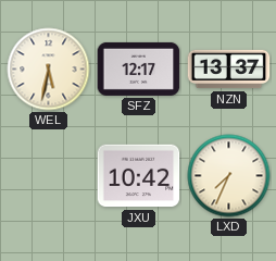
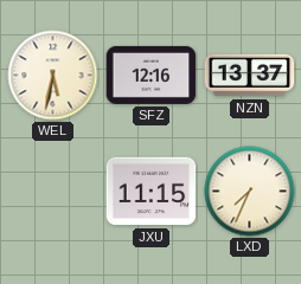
SFZ: 12:17 -> 12:16
JXU: 10:42 -> 11:15
